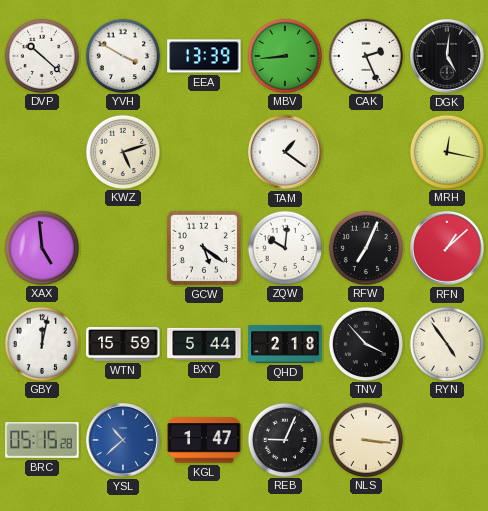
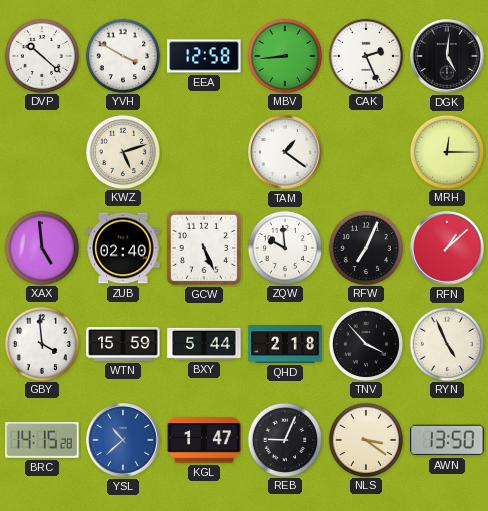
EEA: 13:39 -> 12:58
MRH: 12:17 -> 12:15
ZUB: none -> 02:40
GCW: 5:21 -> 5:26
ZQW: 10:01 -> 9:59
GBY: 12:02 -> 3:59
RYN: 4:54 -> 4:56
BRC: 05:15 -> 14:15
NLS: 3:16 -> 3:21
AWN: none -> 13:50
